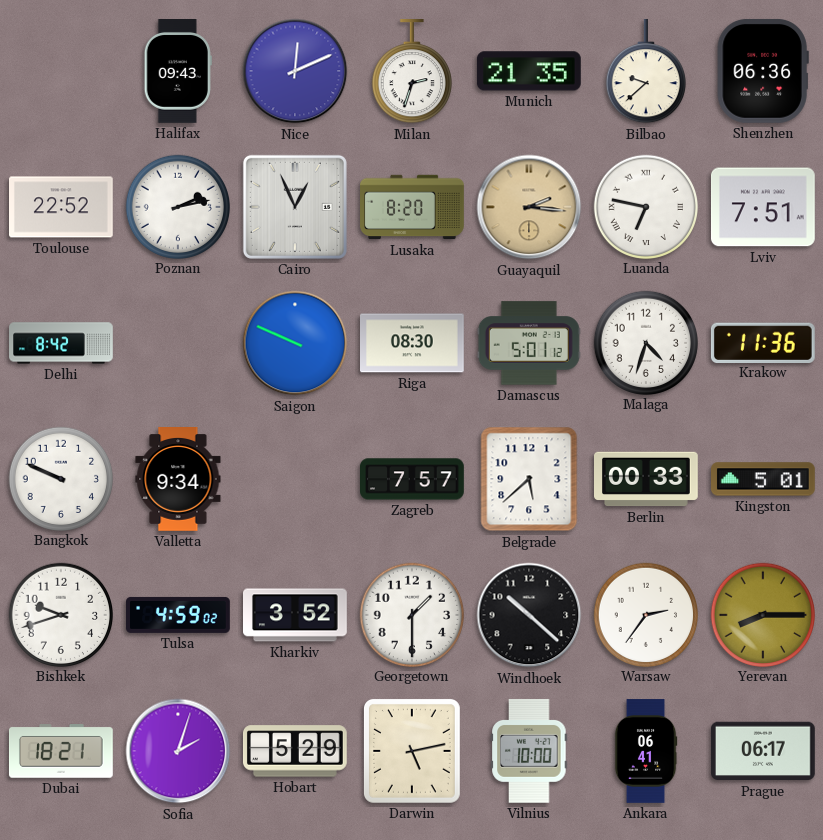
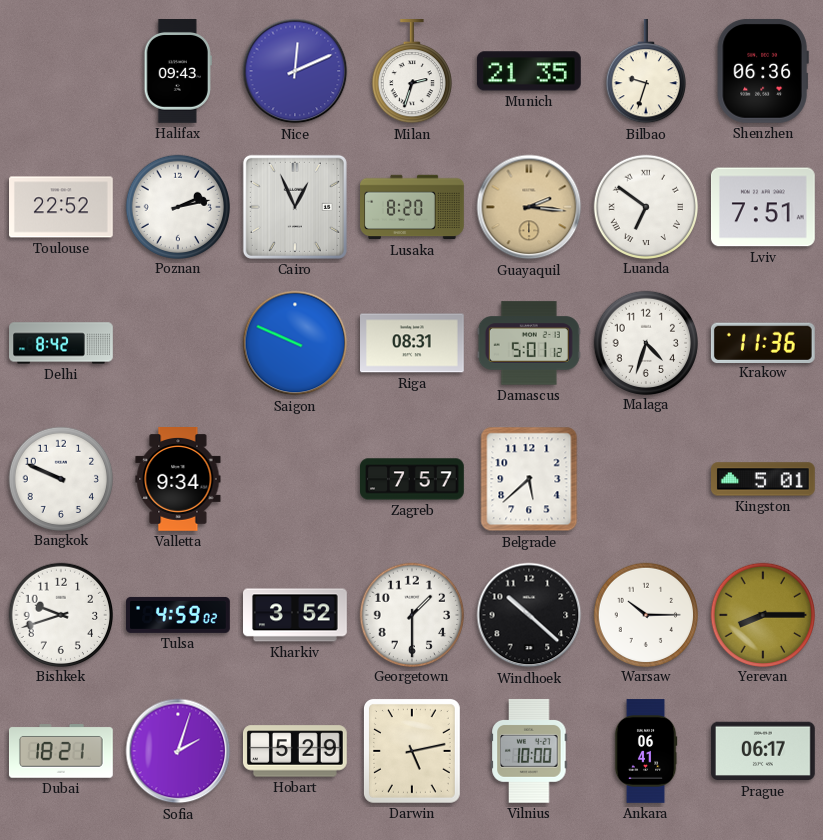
Bilbao: 9:38 -> 9:33
Luanda: 6:47 -> 6:51
Riga: 08:30 -> 08:31
Berlin: 00:33 -> none
Warsaw: 2:36 -> 10:15
